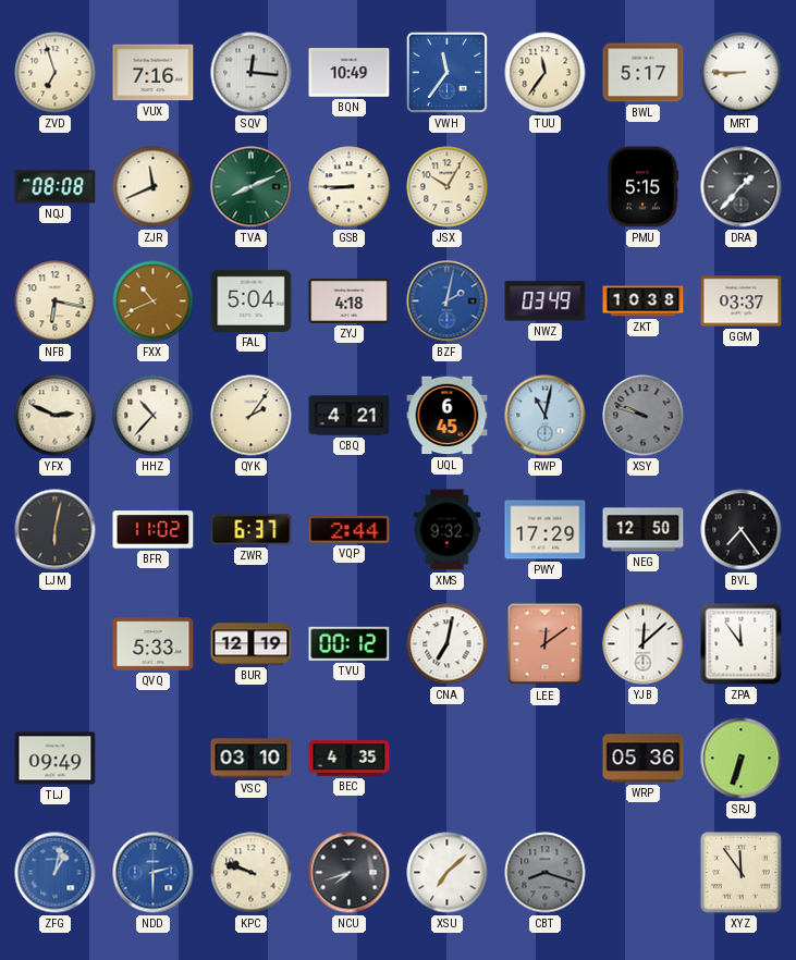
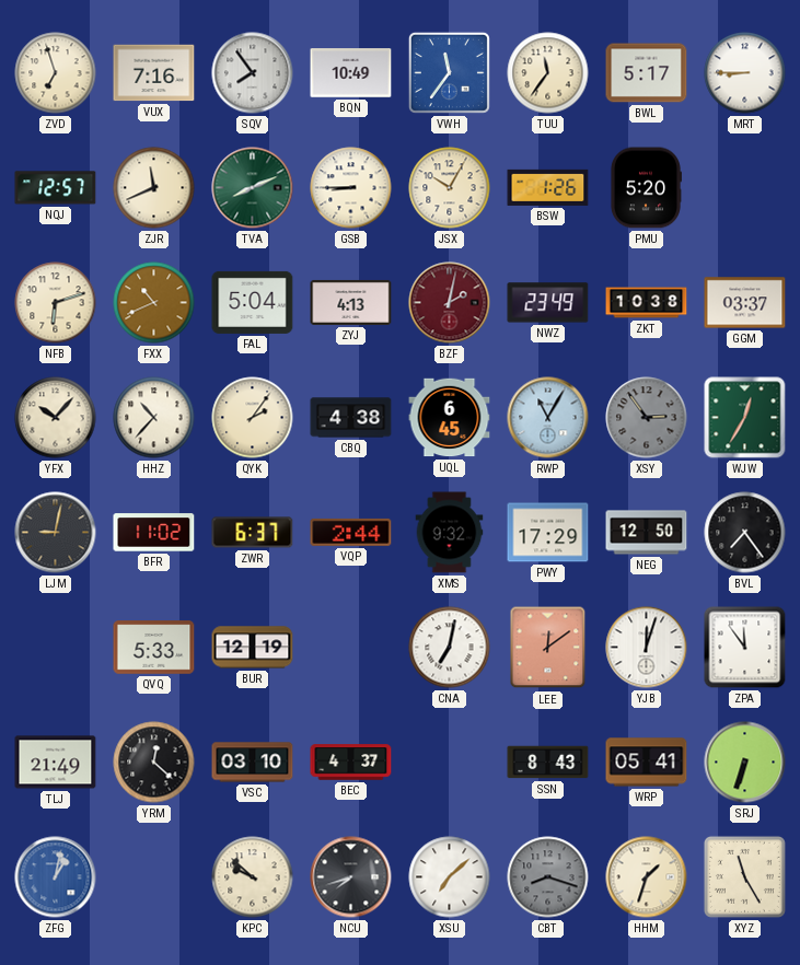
SQV: 12:16 -> 7:54
NQJ: 08:08 -> 12:57
BSW: none -> 1:26
PMU: 5:15 -> 5:20
DRA: 1:37 -> none
NFB: 6:17 -> 6:12
ZYJ: 4:18 -> 4:13
BZF dial: blue -> burgundy
NWZ: 03:49 -> 23:49
YFX: 2:49 -> 10:07
CBQ: 4:21 -> 4:38
RWP: 11:02 -> 11:05
XSY: 9:48 -> 2:54
WJW: none -> 12:35
LJM: 6:02 -> 9:02
TVU: 00:12 -> none
YJB: 12:08 -> 12:03
TLJ: 09:49 -> 21:49
YRM: none -> 12:22
BEC: 4:35 -> 4:37
SSN: none -> 8:43
WRP: 05:36 -> 05:41
NDD: 2:30 -> none
KPC: 9:48 -> 9:52
HHM: none -> 1:33
XYZ: 11:54 -> 11:25
